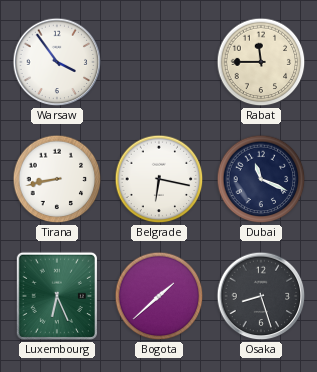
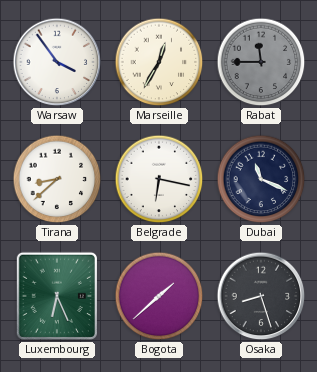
Marseille: none -> 12:35
Rabat dial: cream -> grey
Tirana: 8:43 -> 8:38
